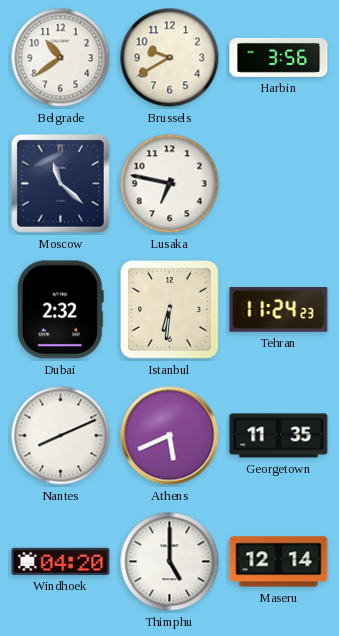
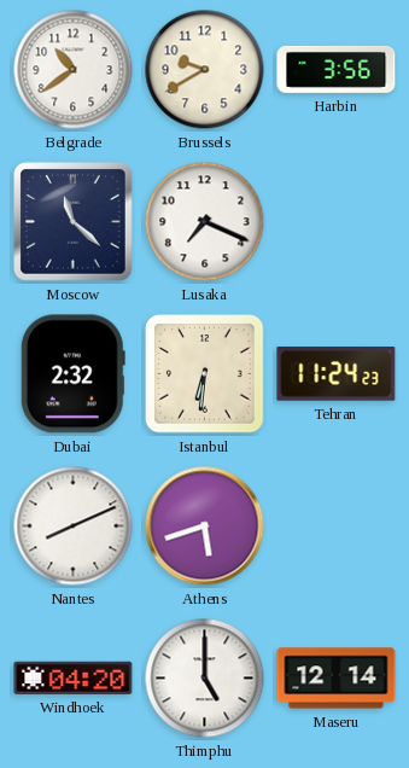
Lusaka: 6:47 -> 7:19
Athens: 5:41 -> 5:42
Georgetown: 11:35 -> none
